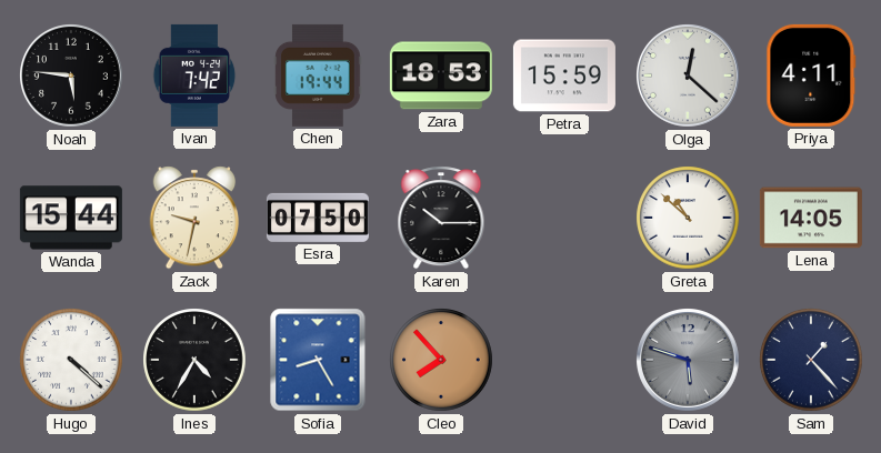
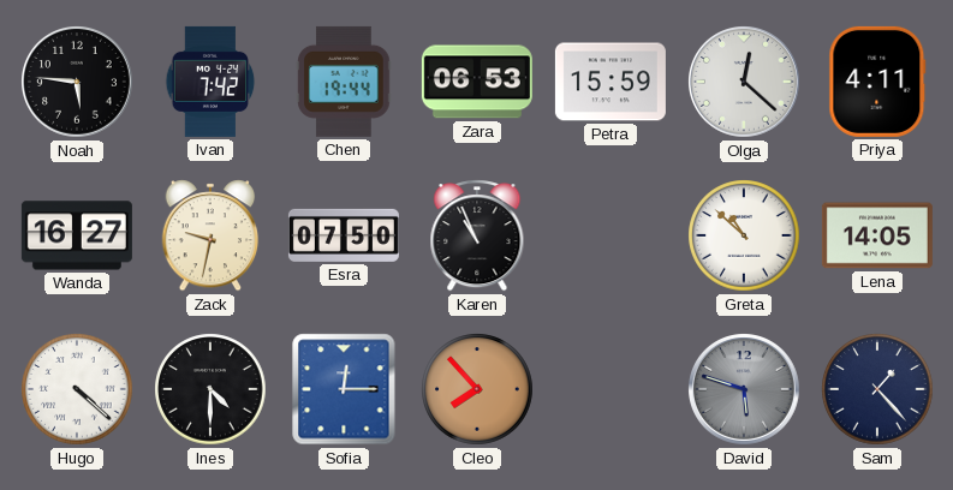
Zara: 18:53 -> 06:53
Wanda: 15:44 -> 16:27
Karen: 10:15 -> 10:56
Ines: 4:35 -> 4:30
Sofia: 8:25 -> 12:15
